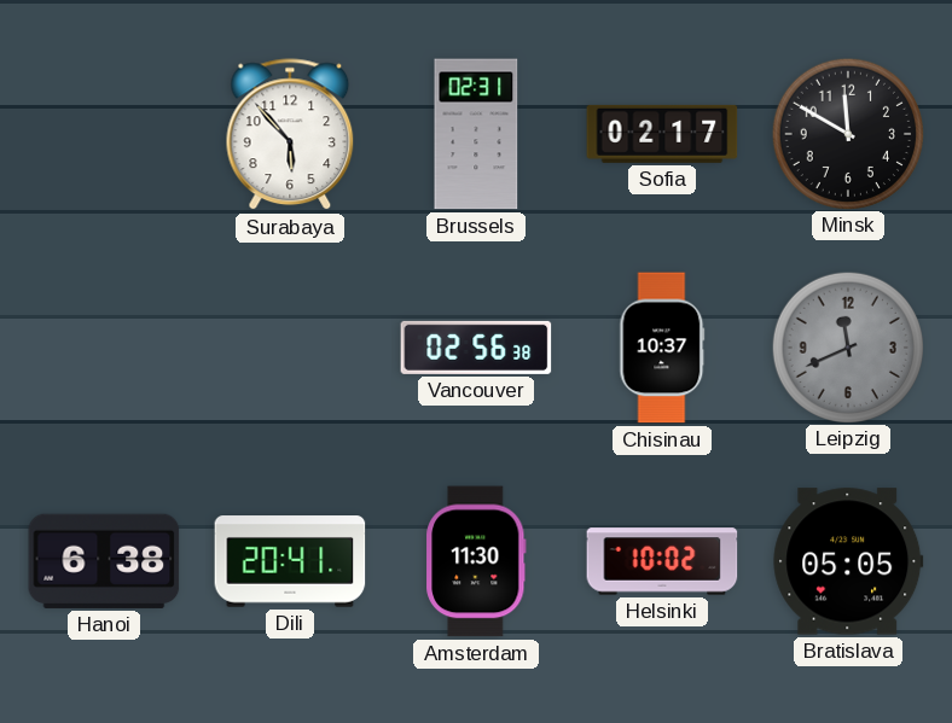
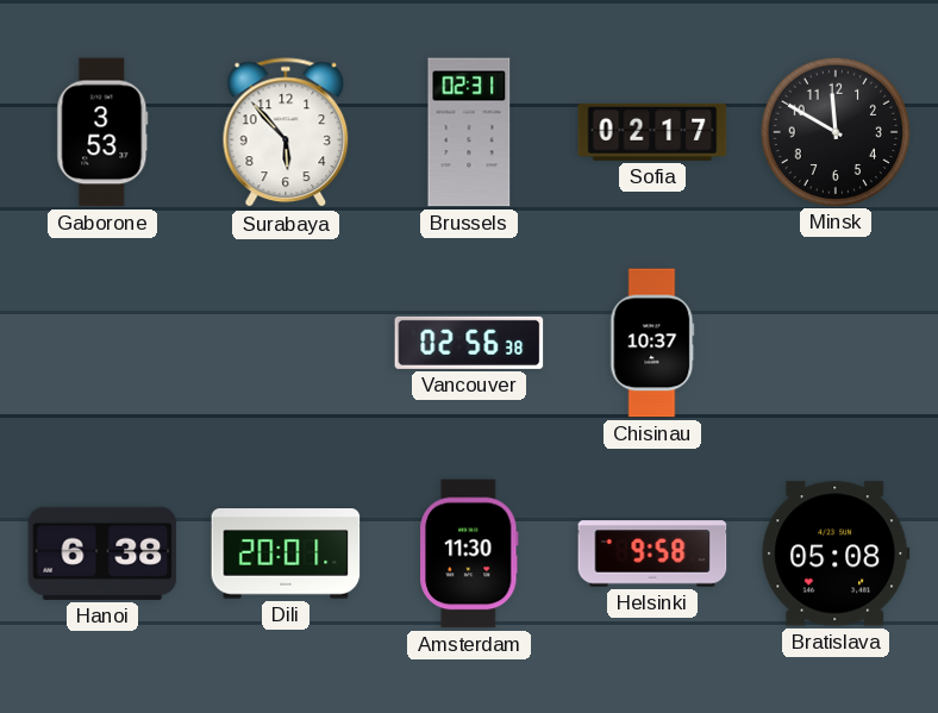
Gaborone: none -> 3:53
Leipzig: 11:41 -> none
Dili: 20:41 -> 20:01
Helsinki: 10:02 -> 9:58
Bratislava: 05:05 -> 05:08
